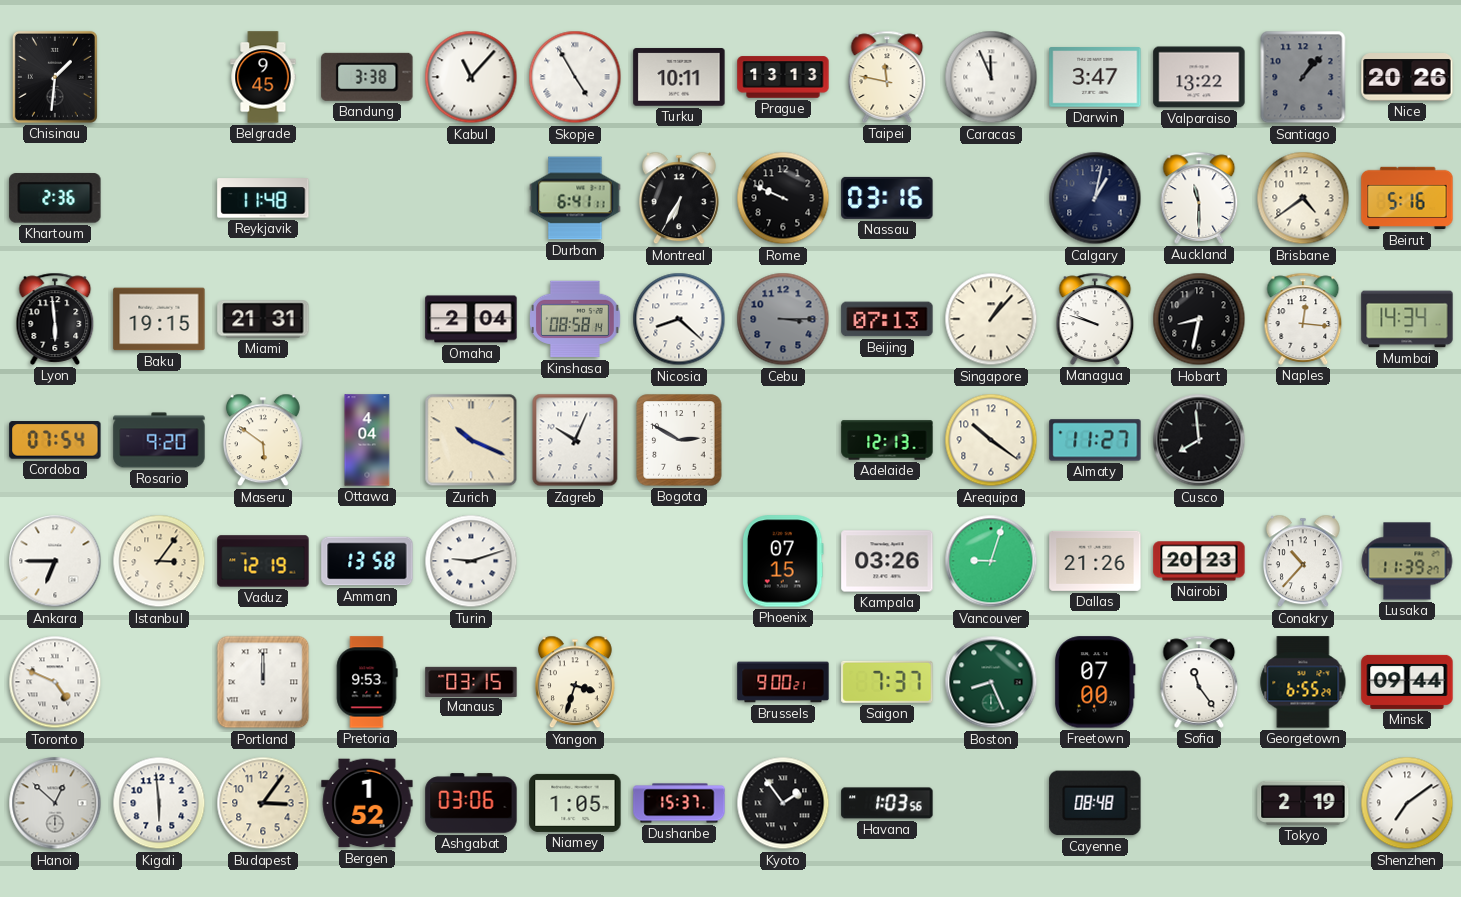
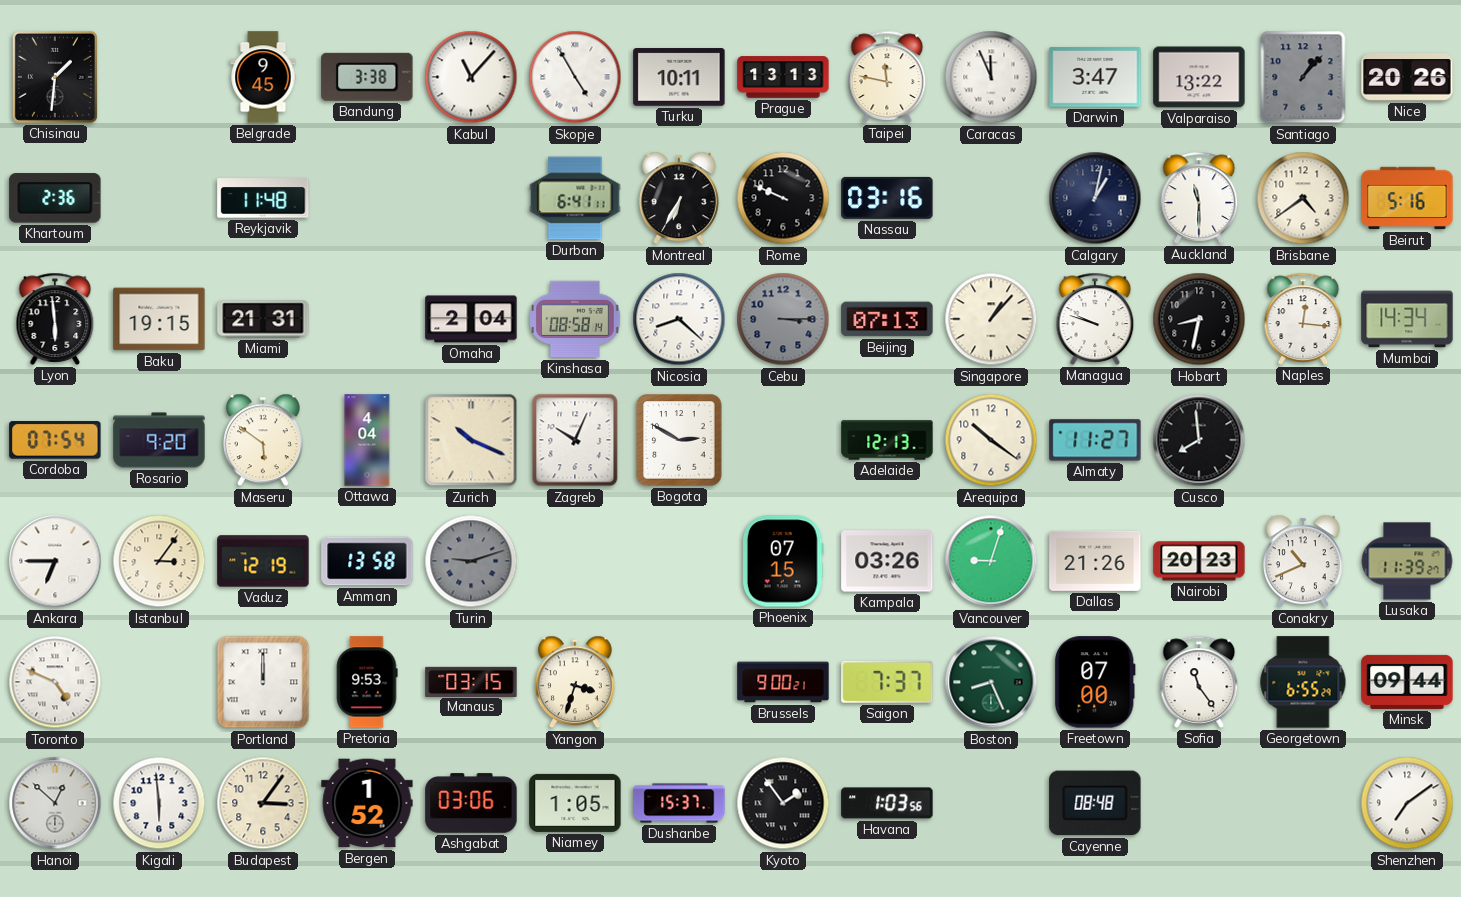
Turin dial: white -> grey
Conakry: 10:37 -> 10:41
Tokyo: 2:19 -> none
